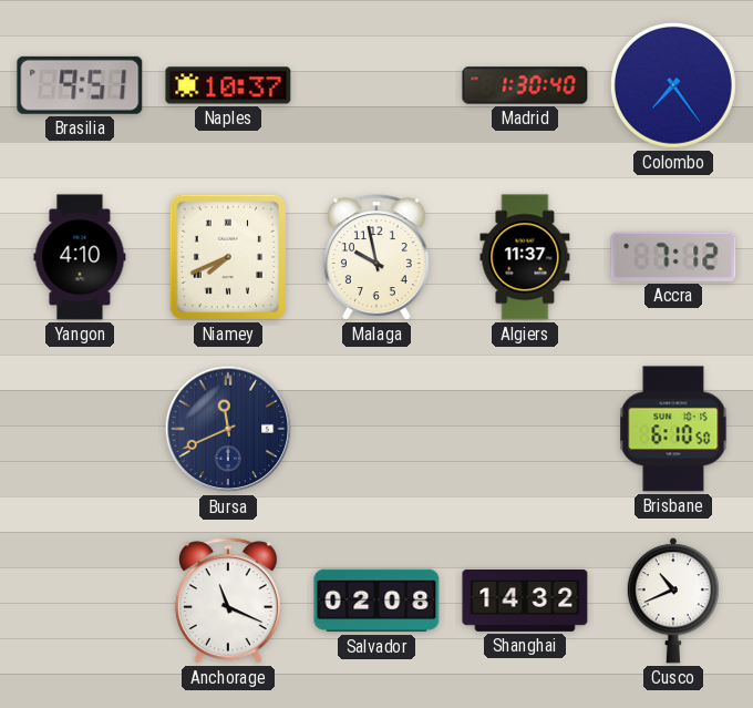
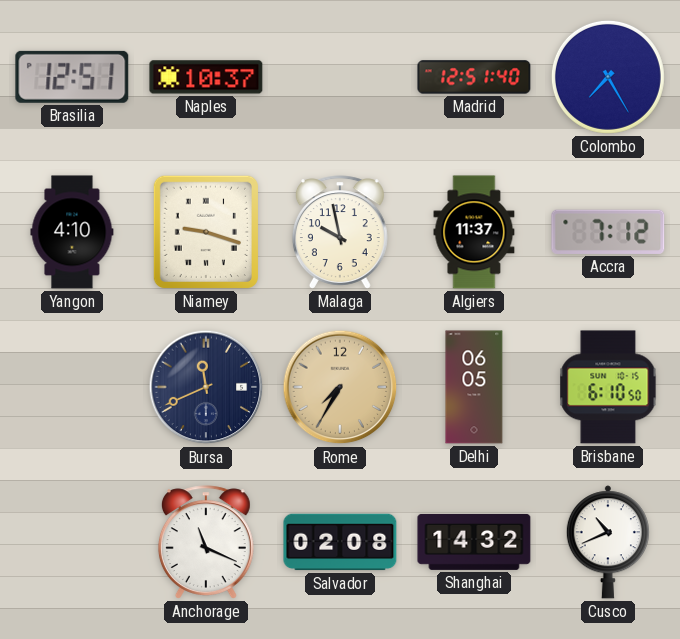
Brasilia: 9:51 -> 12:51
Madrid: 1:30 -> 12:51
Colombo: 7:24 -> 7:25
Niamey: 7:41 -> 9:18
Rome: none -> 7:35
Delhi: none -> 06:05
